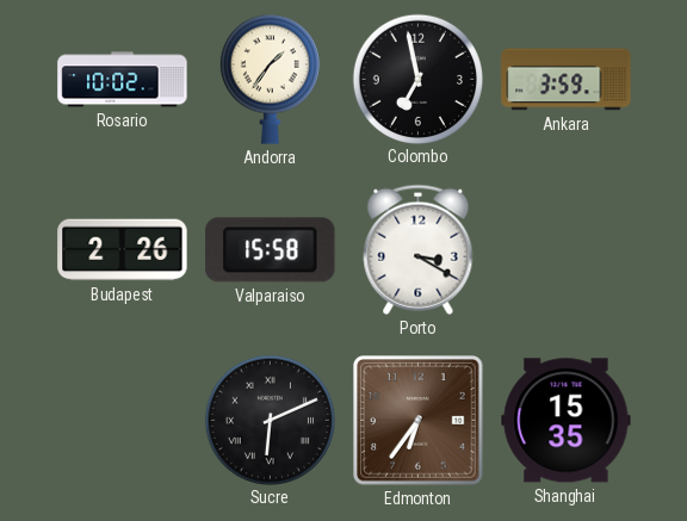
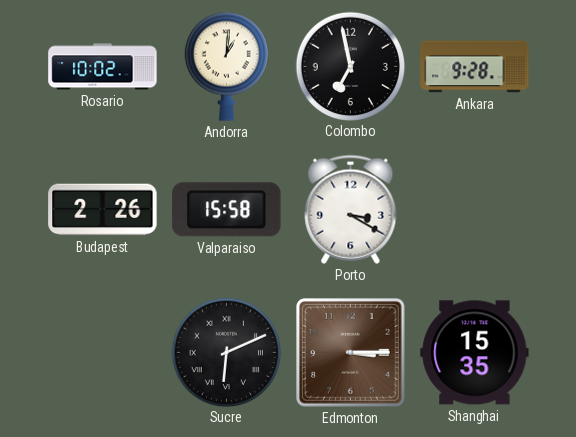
Andorra: 1:36 -> 1:01
Ankara: 3:59 -> 9:28
Edmonton: 6:36 -> 3:15
